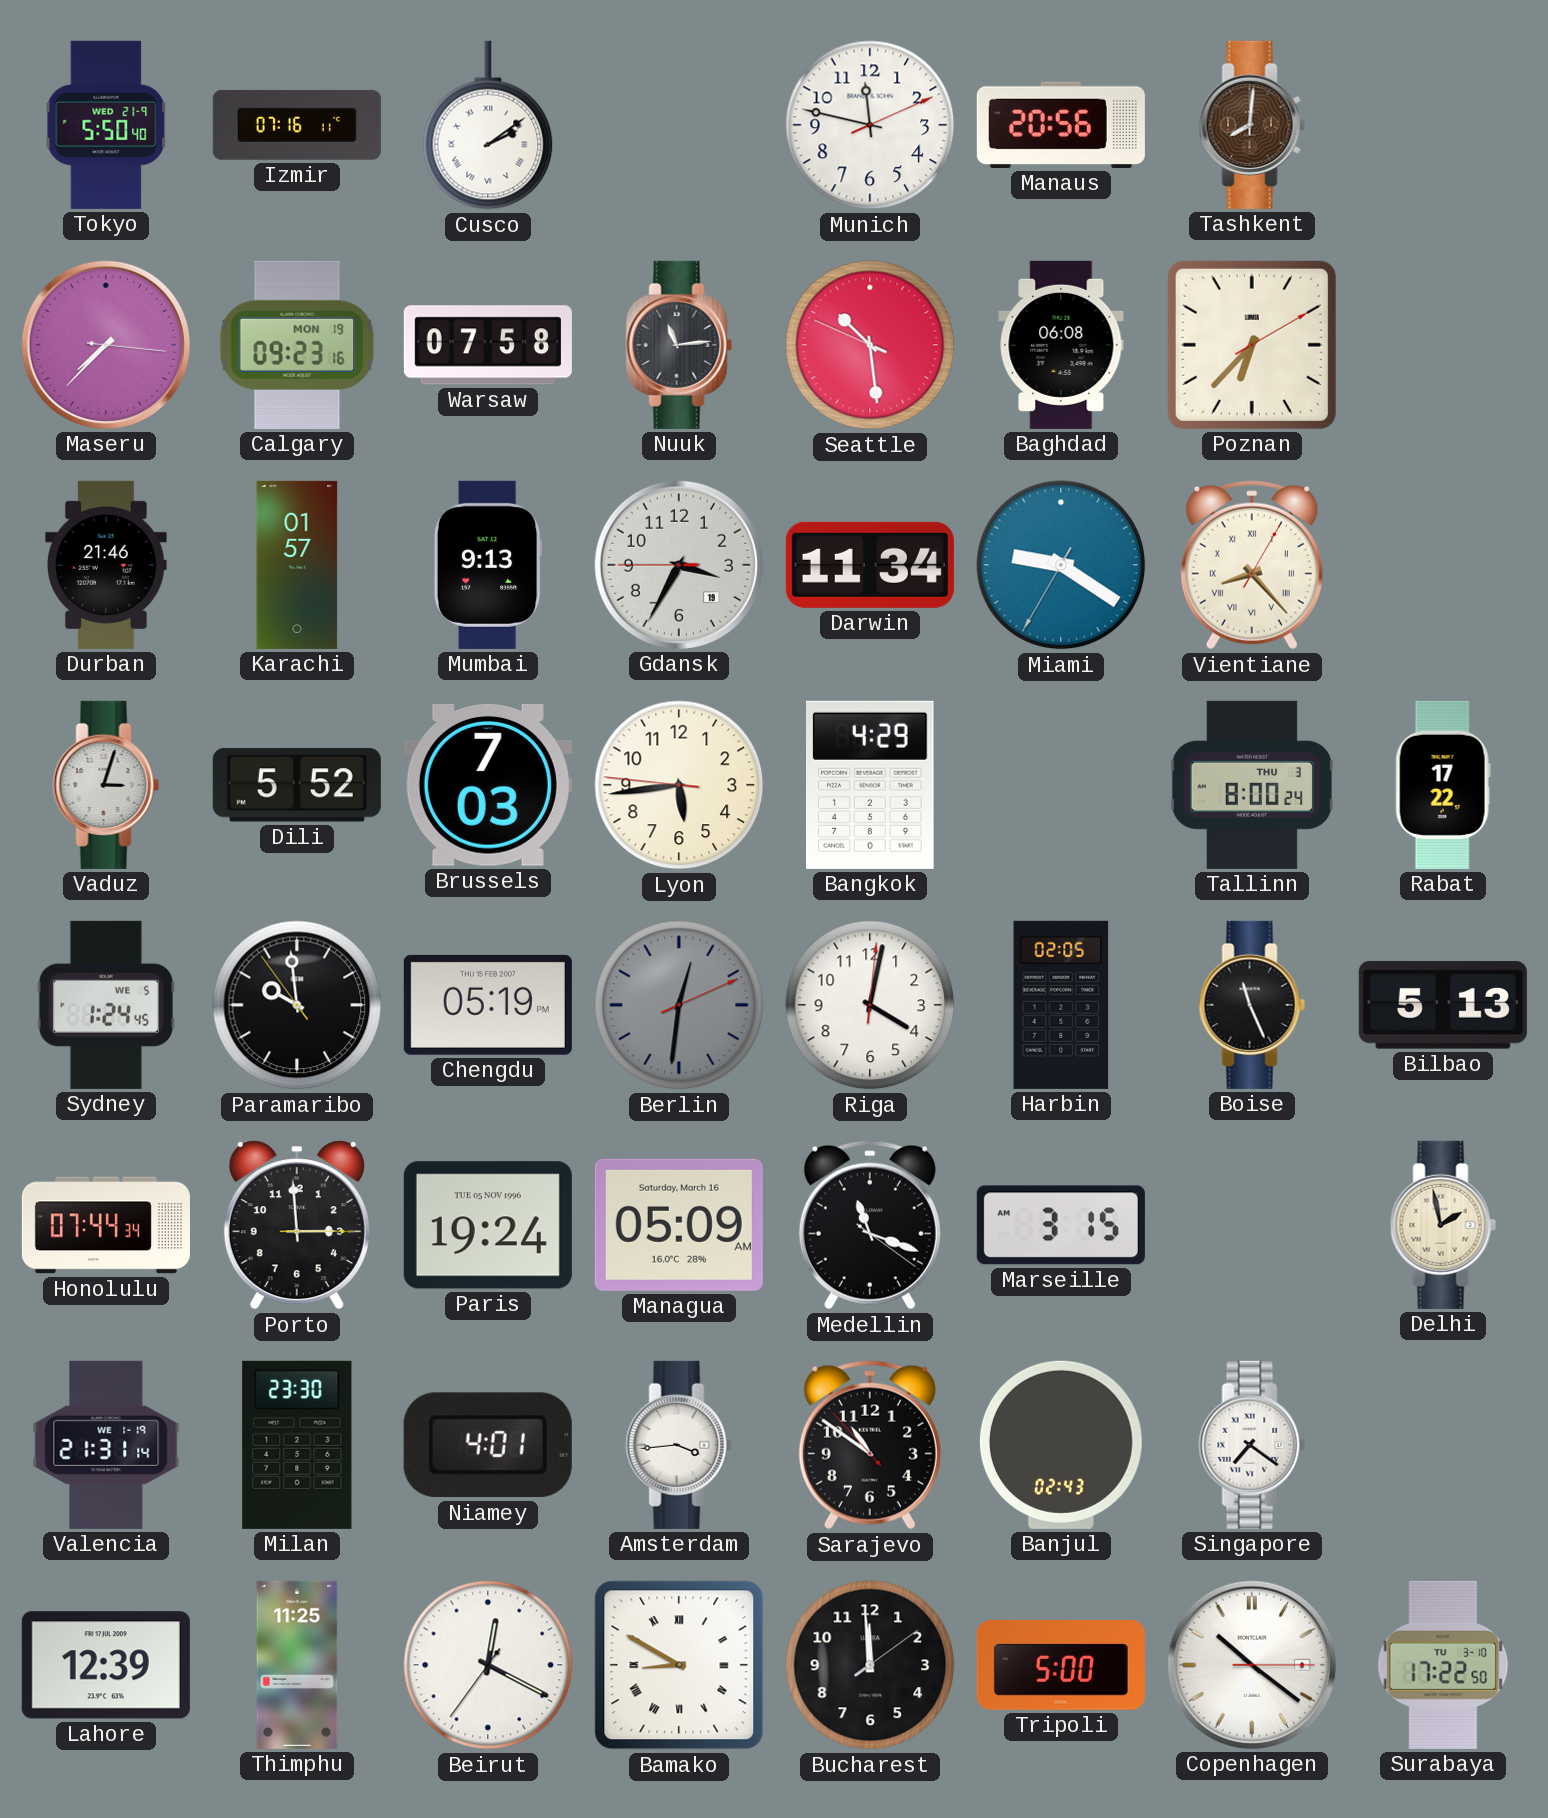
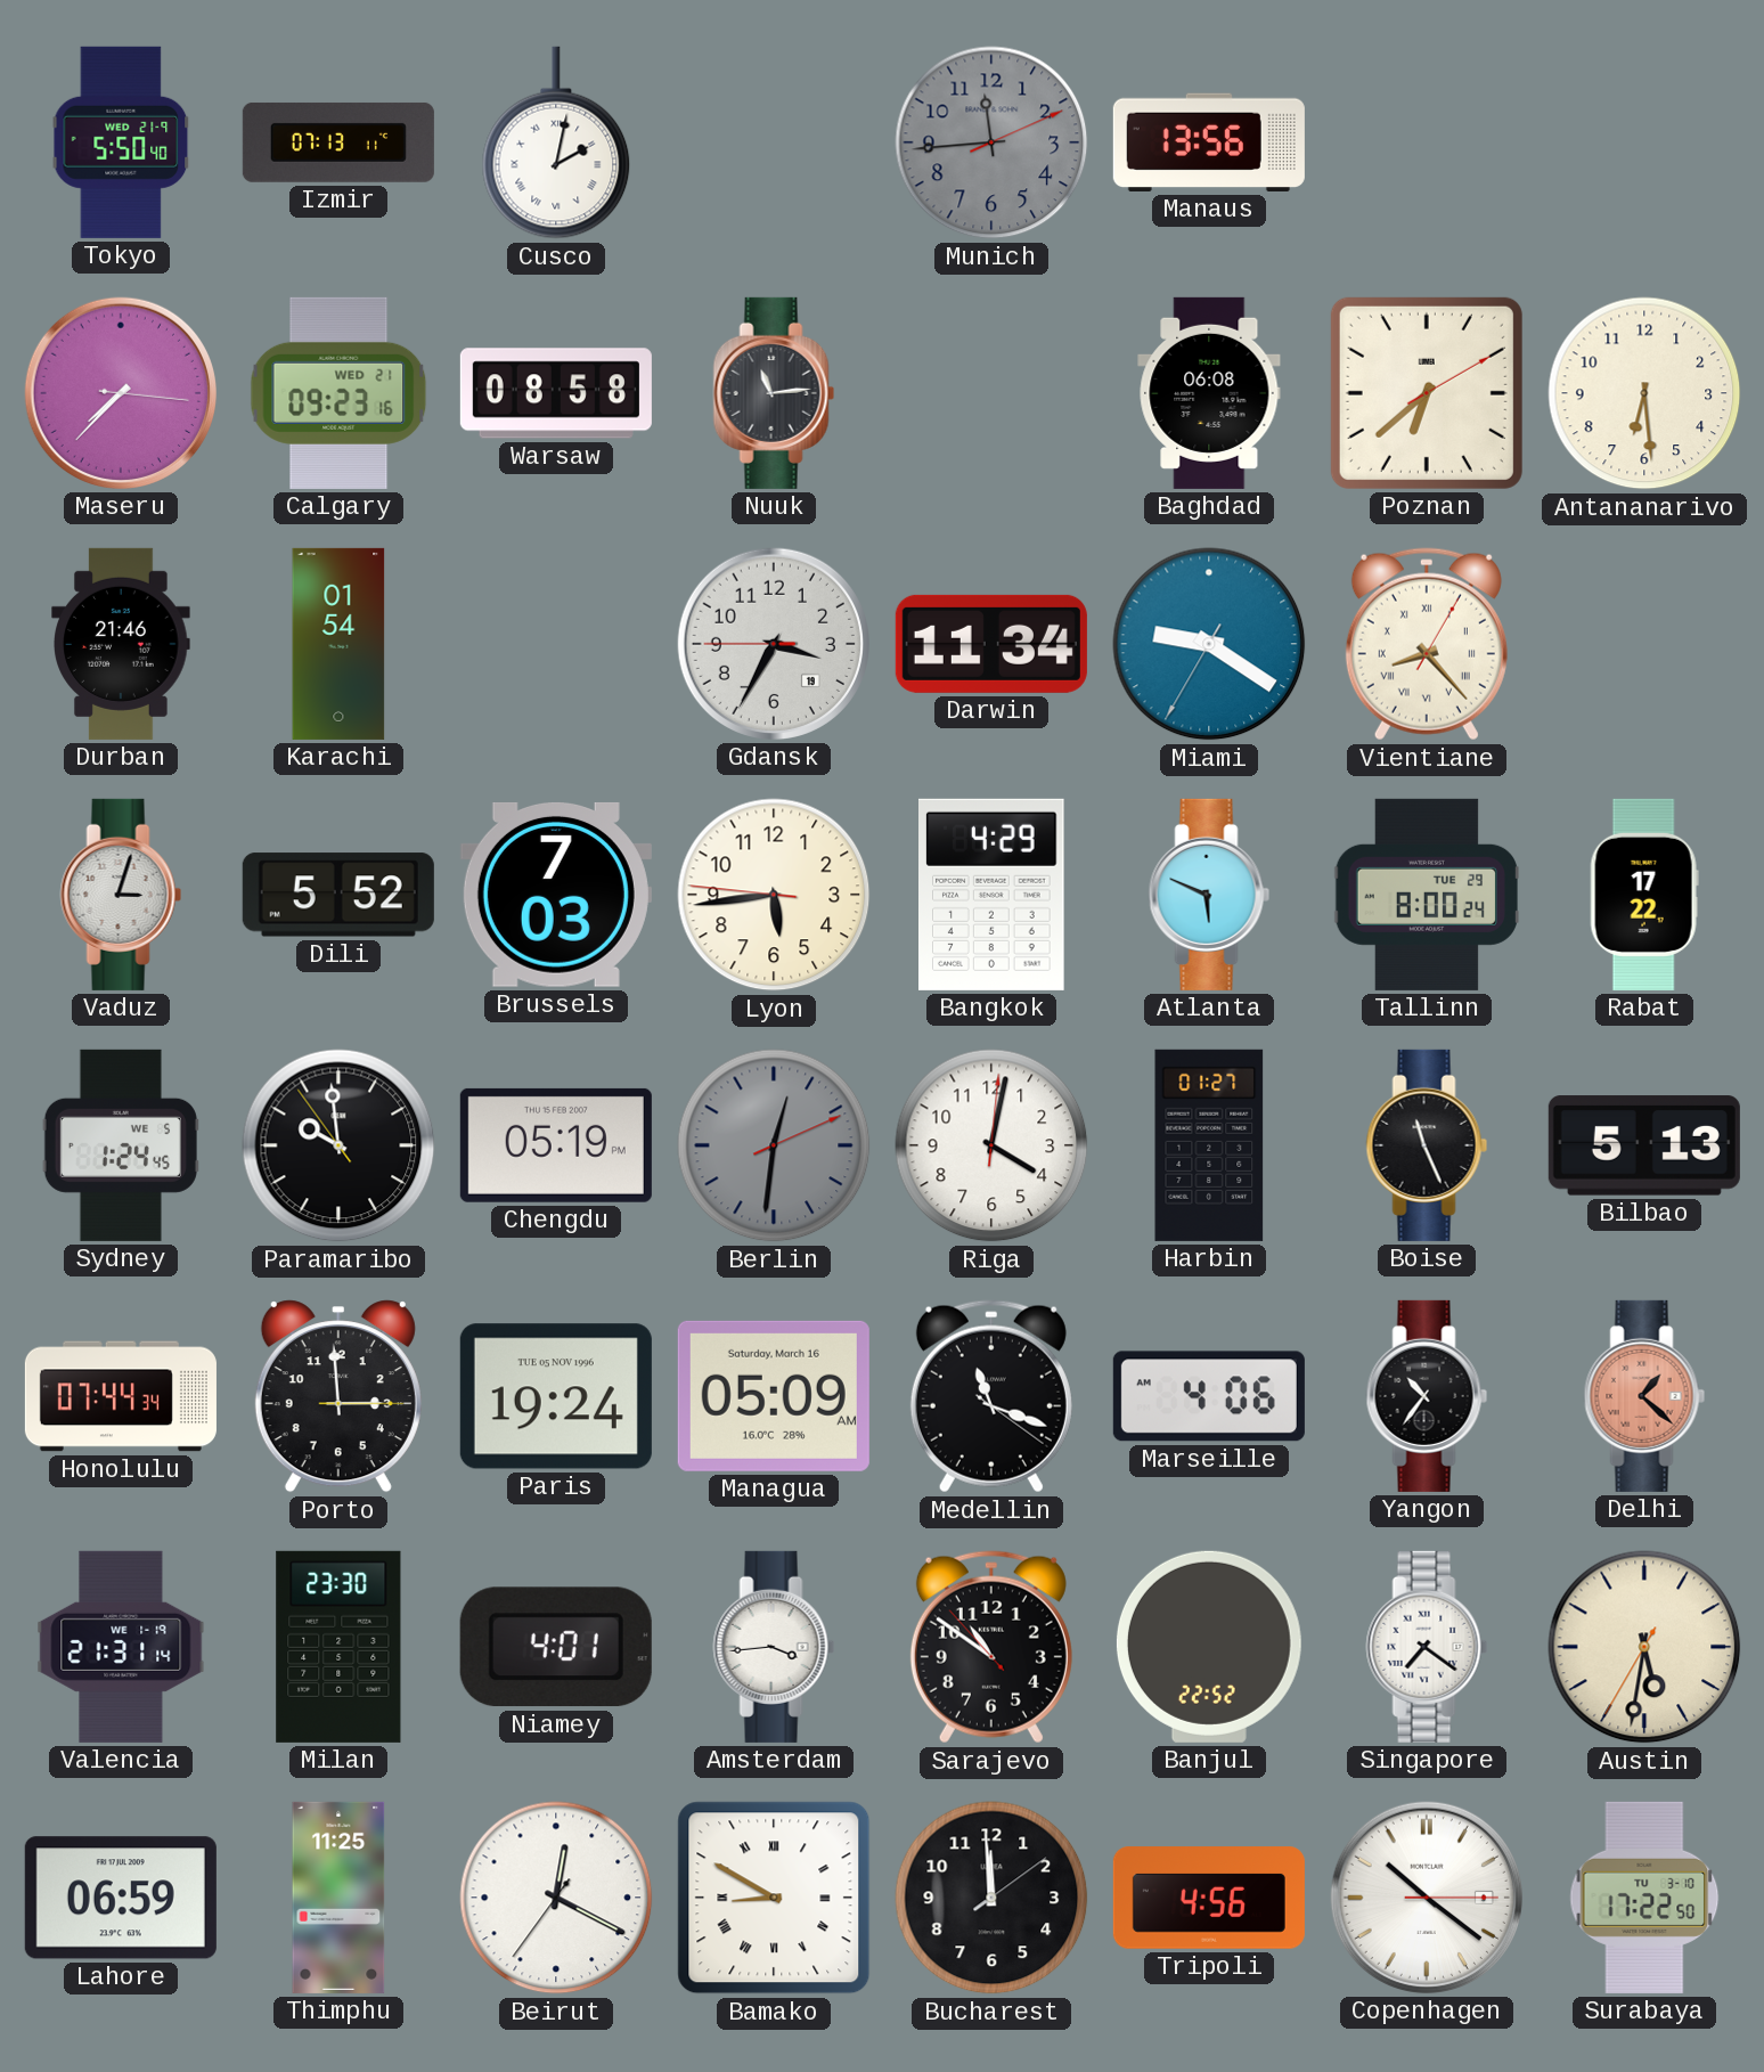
Izmir: 07:16 -> 07:13
Cusco: 2:09 -> 2:02
Munich: 11:47 -> 11:44
Munich dial: white -> grey
Manaus: 20:56 -> 13:56
Tashkent: 8:01 -> none
Calgary date: MON 19 -> WED 21
Warsaw: 07:58 -> 08:58
Seattle: 10:28 -> none
Poznan: 6:37 -> 6:38
Antananarivo: none -> 6:29
Karachi: 01:57 -> 01:54
Mumbai: 9:13 -> none
Atlanta: none -> 5:49
Tallinn date: THU 3 -> TUE 29
Harbin: 02:05 -> 01:27
Marseille: 3:15 -> 4:06
Yangon: none -> 10:36
Delhi: 1:58 -> 1:22
Delhi dial: cream -> salmon
Banjul: 02:43 -> 22:52
Austin: none -> 5:31
Lahore: 12:39 -> 06:59
Tripoli: 5:00 -> 4:56
